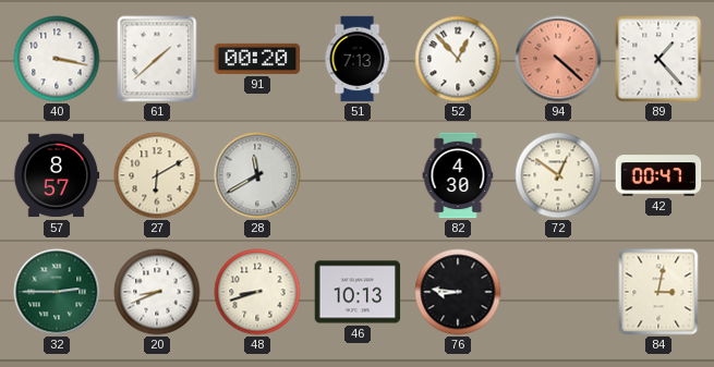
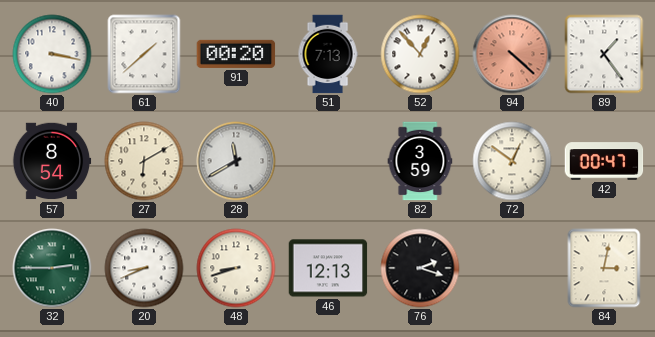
89: 1:23 -> 1:24
57: 8:57 -> 8:54
82: 4:30 -> 3:59
46: 10:13 -> 12:13
76: 8:46 -> 2:18
